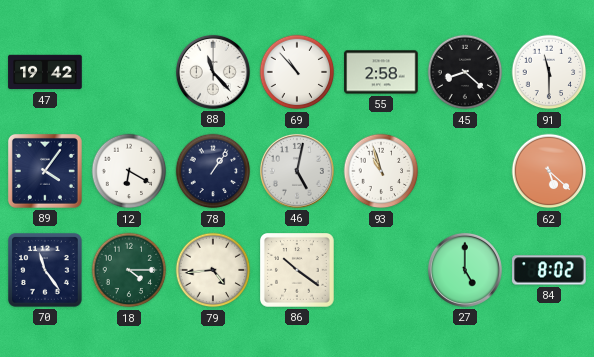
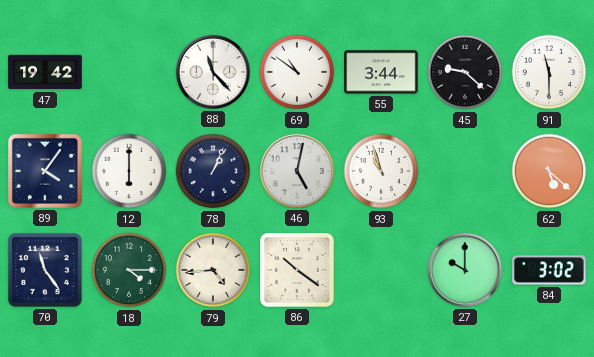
69: 10:53 -> 10:51
55: 2:58 -> 3:44
45: 8:22 -> 9:22
12: 6:20 -> 6:00
78: 1:06 -> 1:04
27: 5:00 -> 10:00
84: 8:02 -> 3:02
